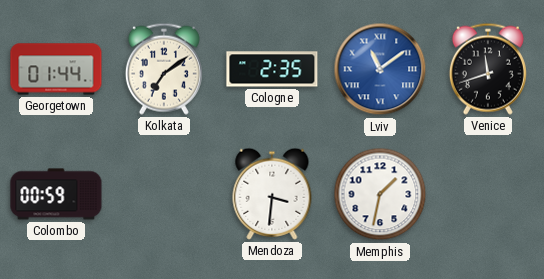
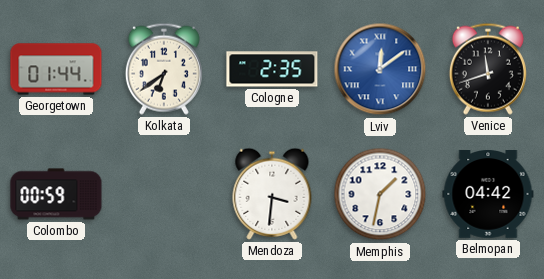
Kolkata: 7:09 -> 6:39
Lviv: 11:09 -> 12:09
Belmopan: none -> 04:42
